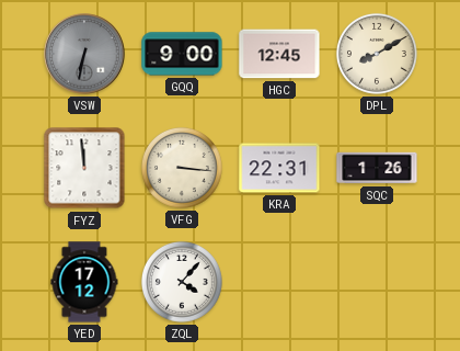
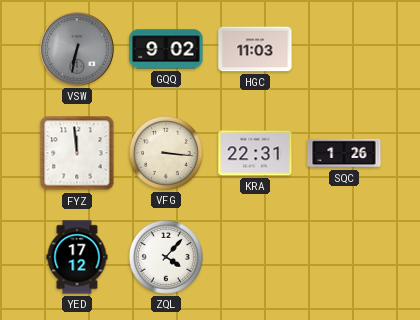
GQQ: 9:00 -> 9:02
HGC: 12:45 -> 11:03
DPL: 8:10 -> none
